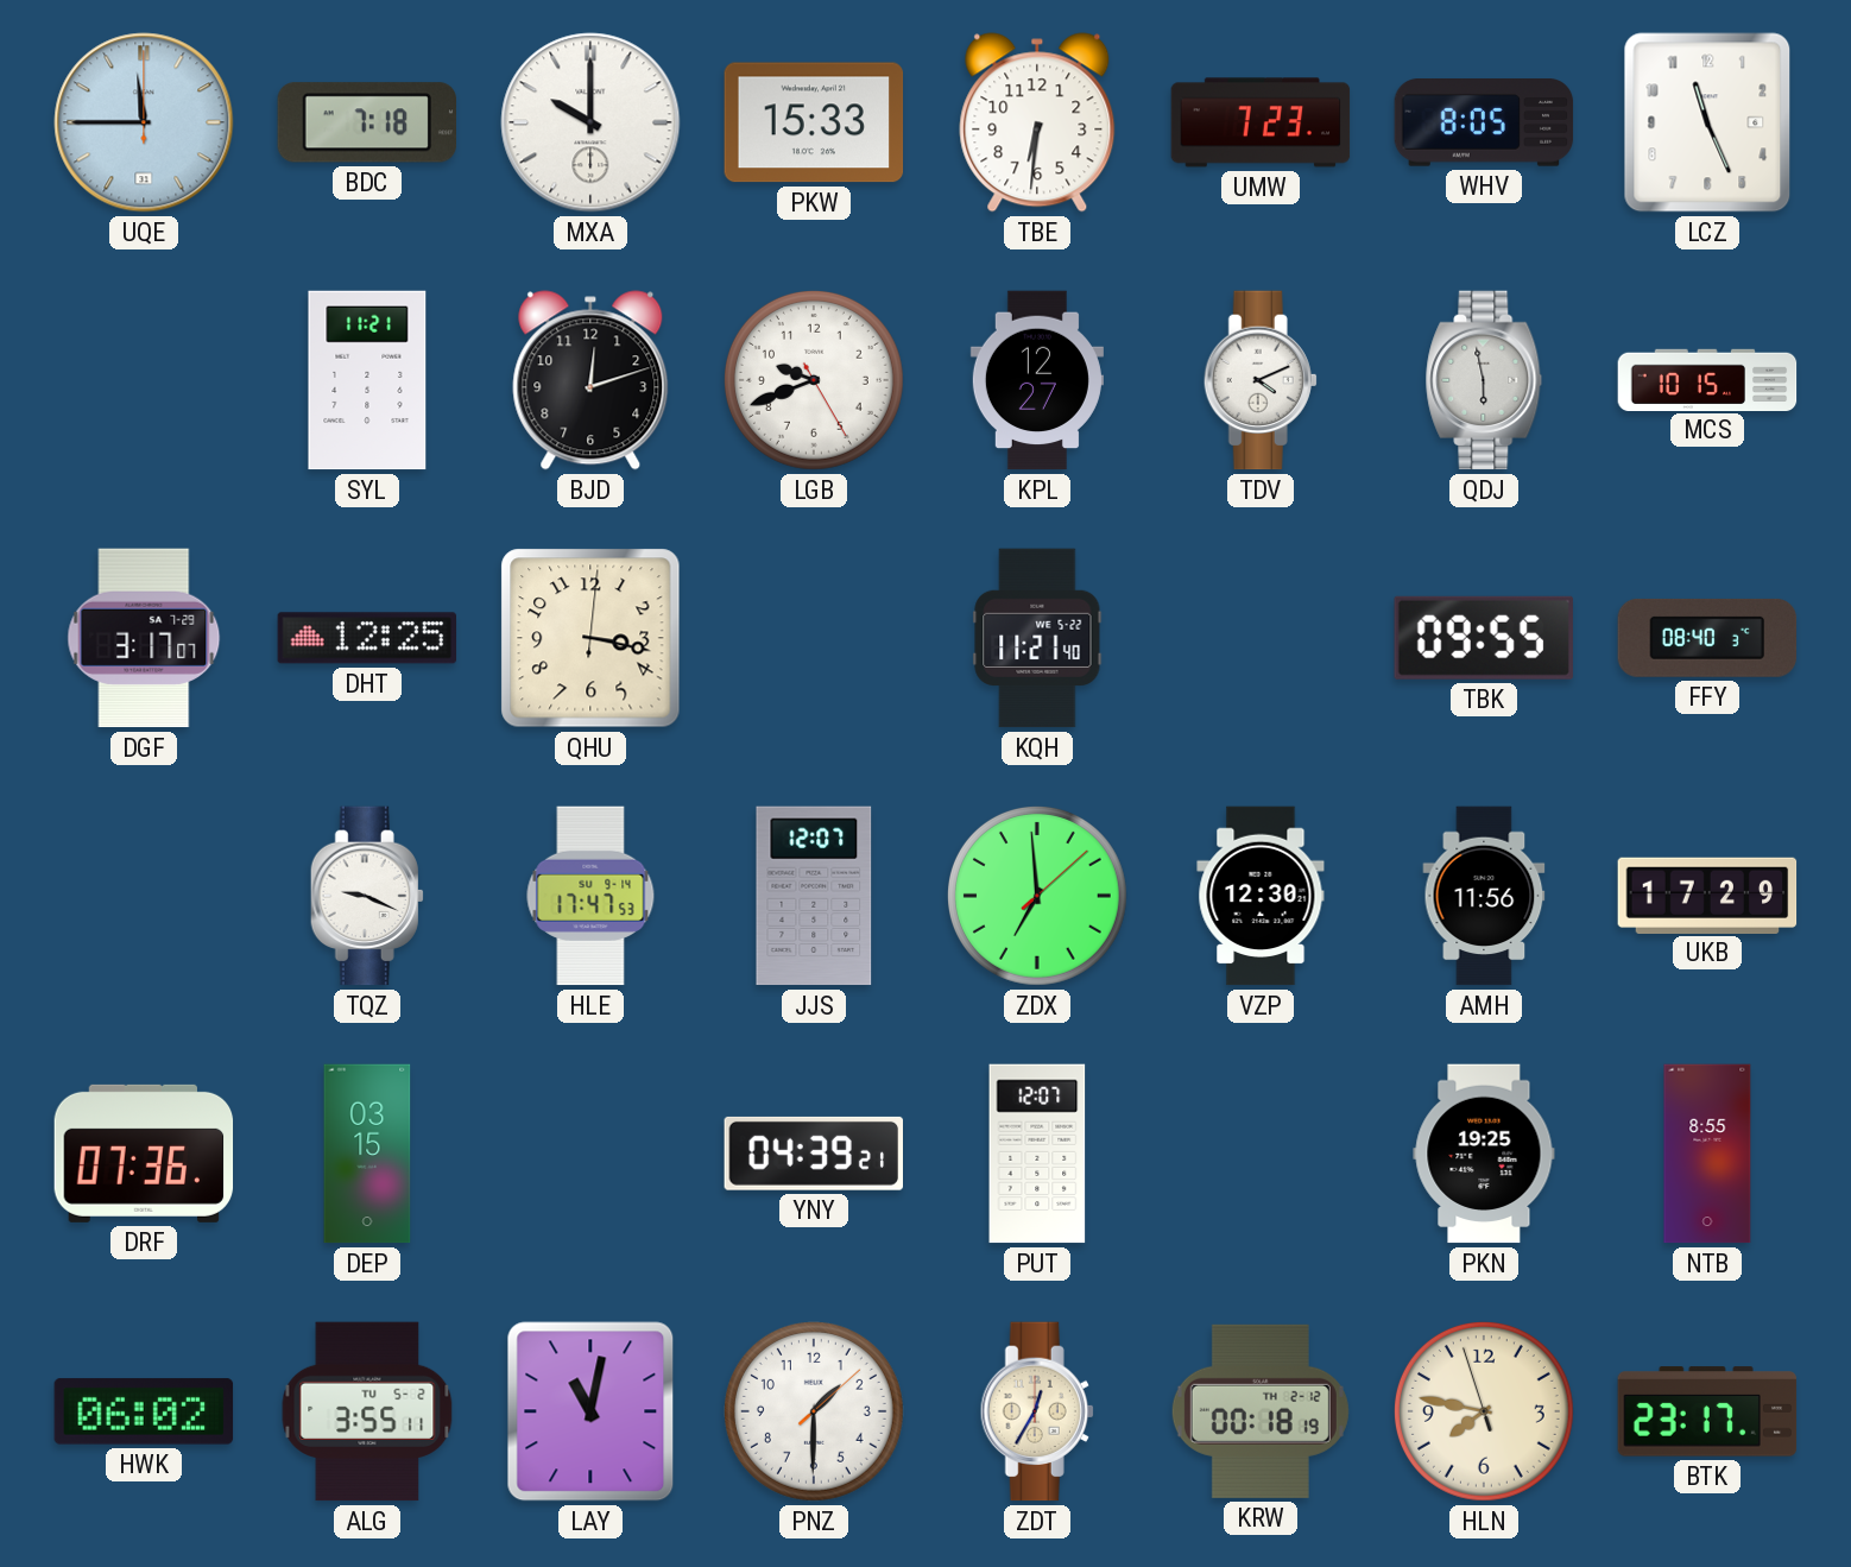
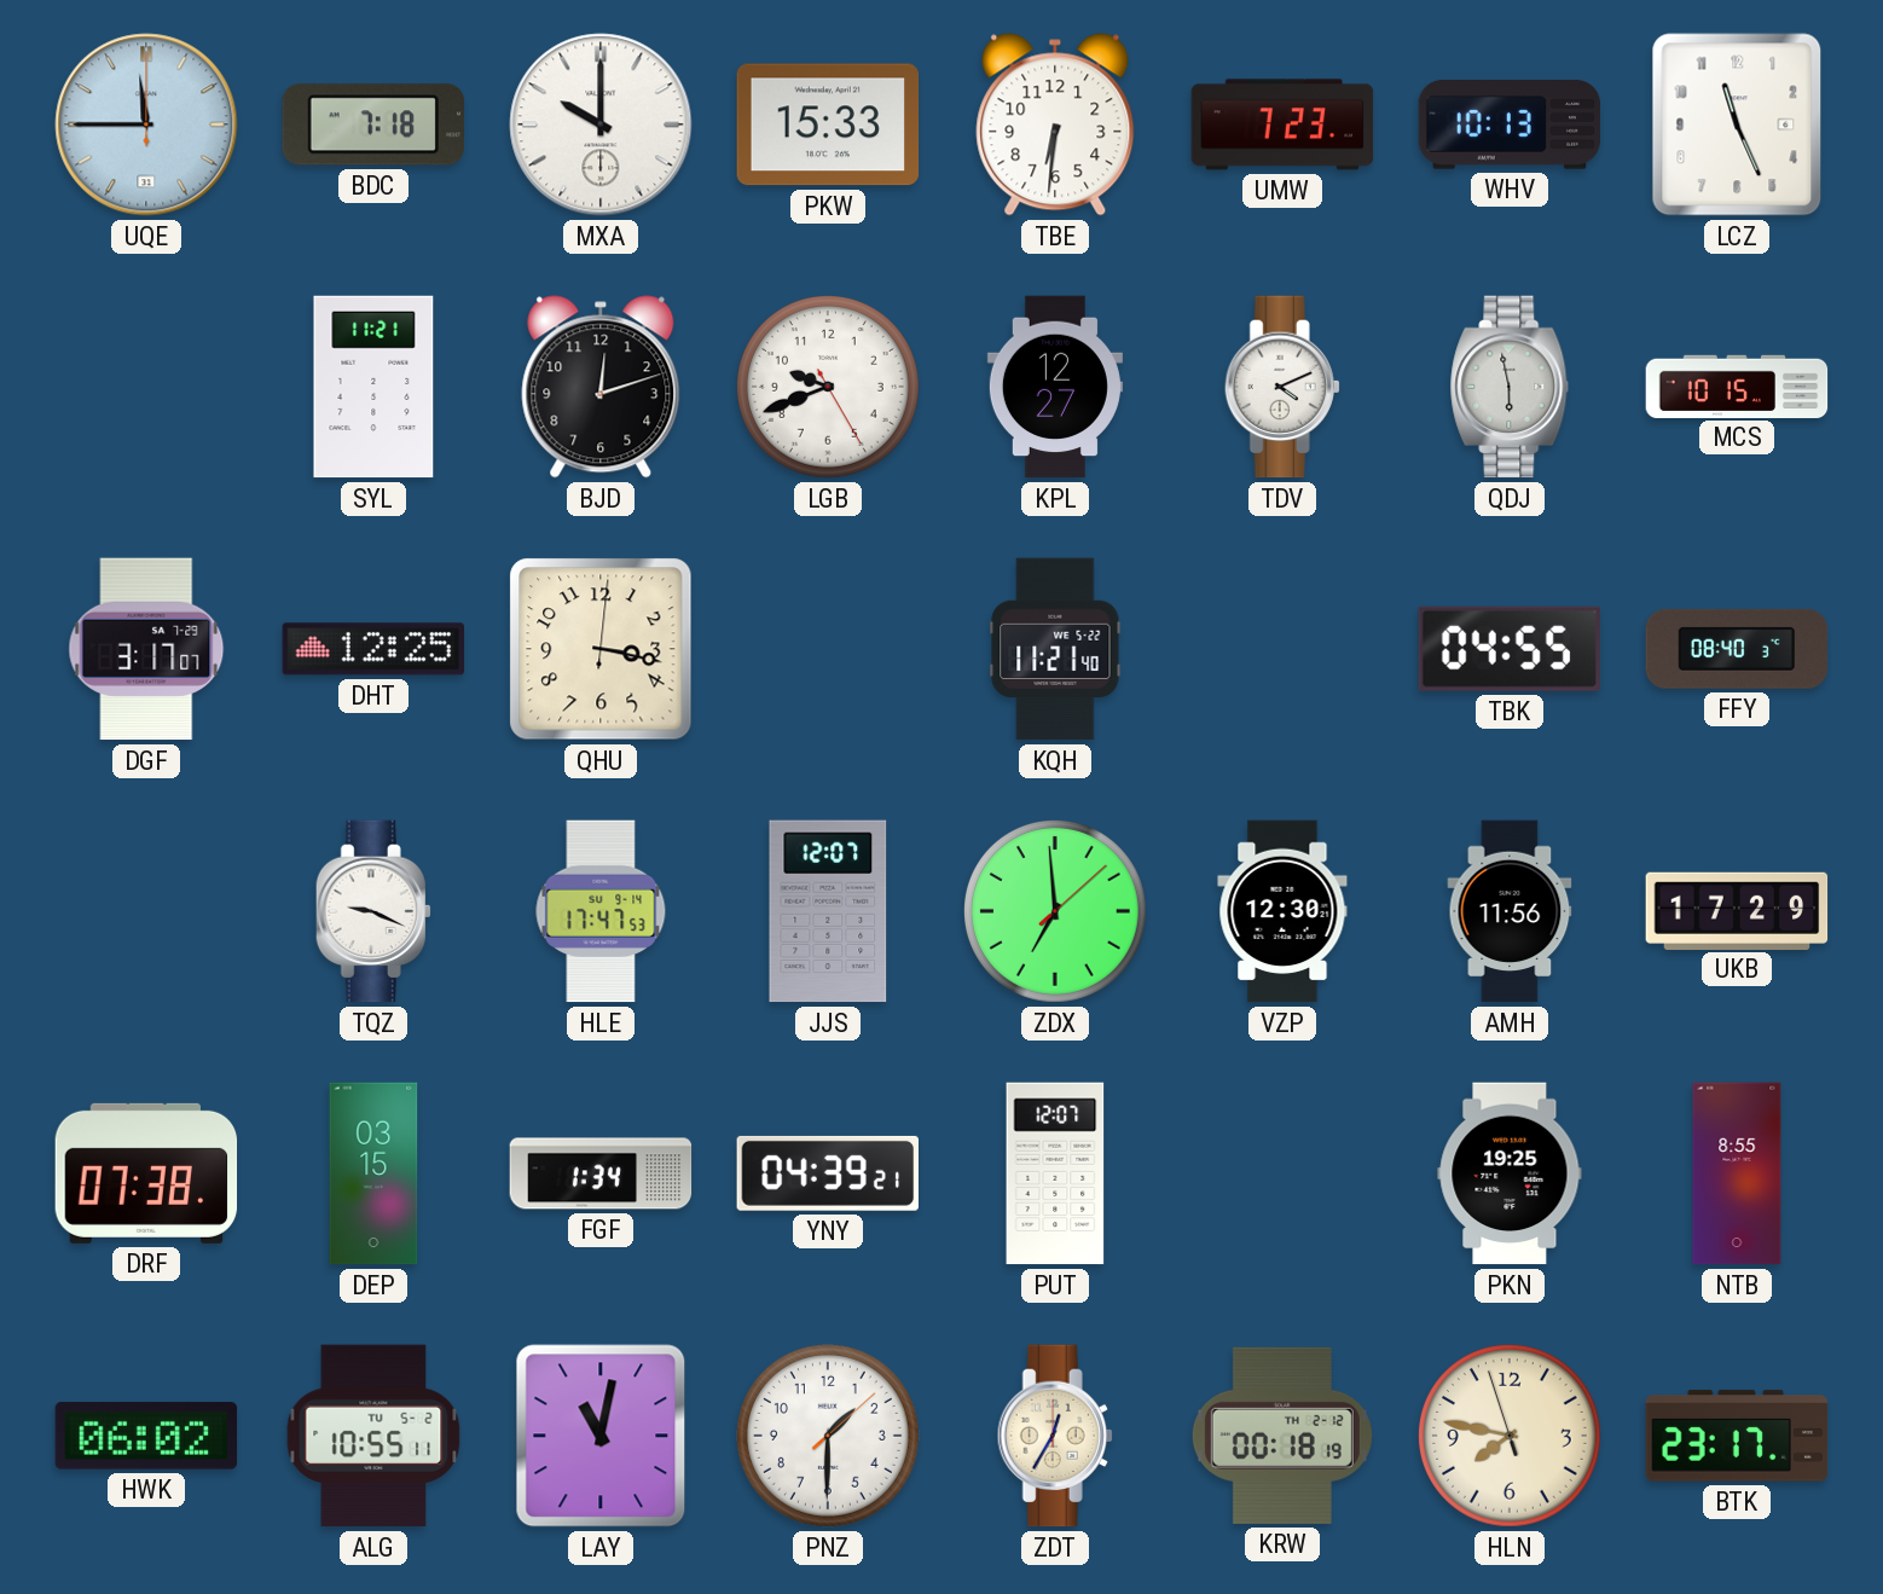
WHV: 8:05 -> 10:13
TBK: 09:55 -> 04:55
DRF: 07:36 -> 07:38
FGF: none -> 1:34
ALG: 3:55 -> 10:55
